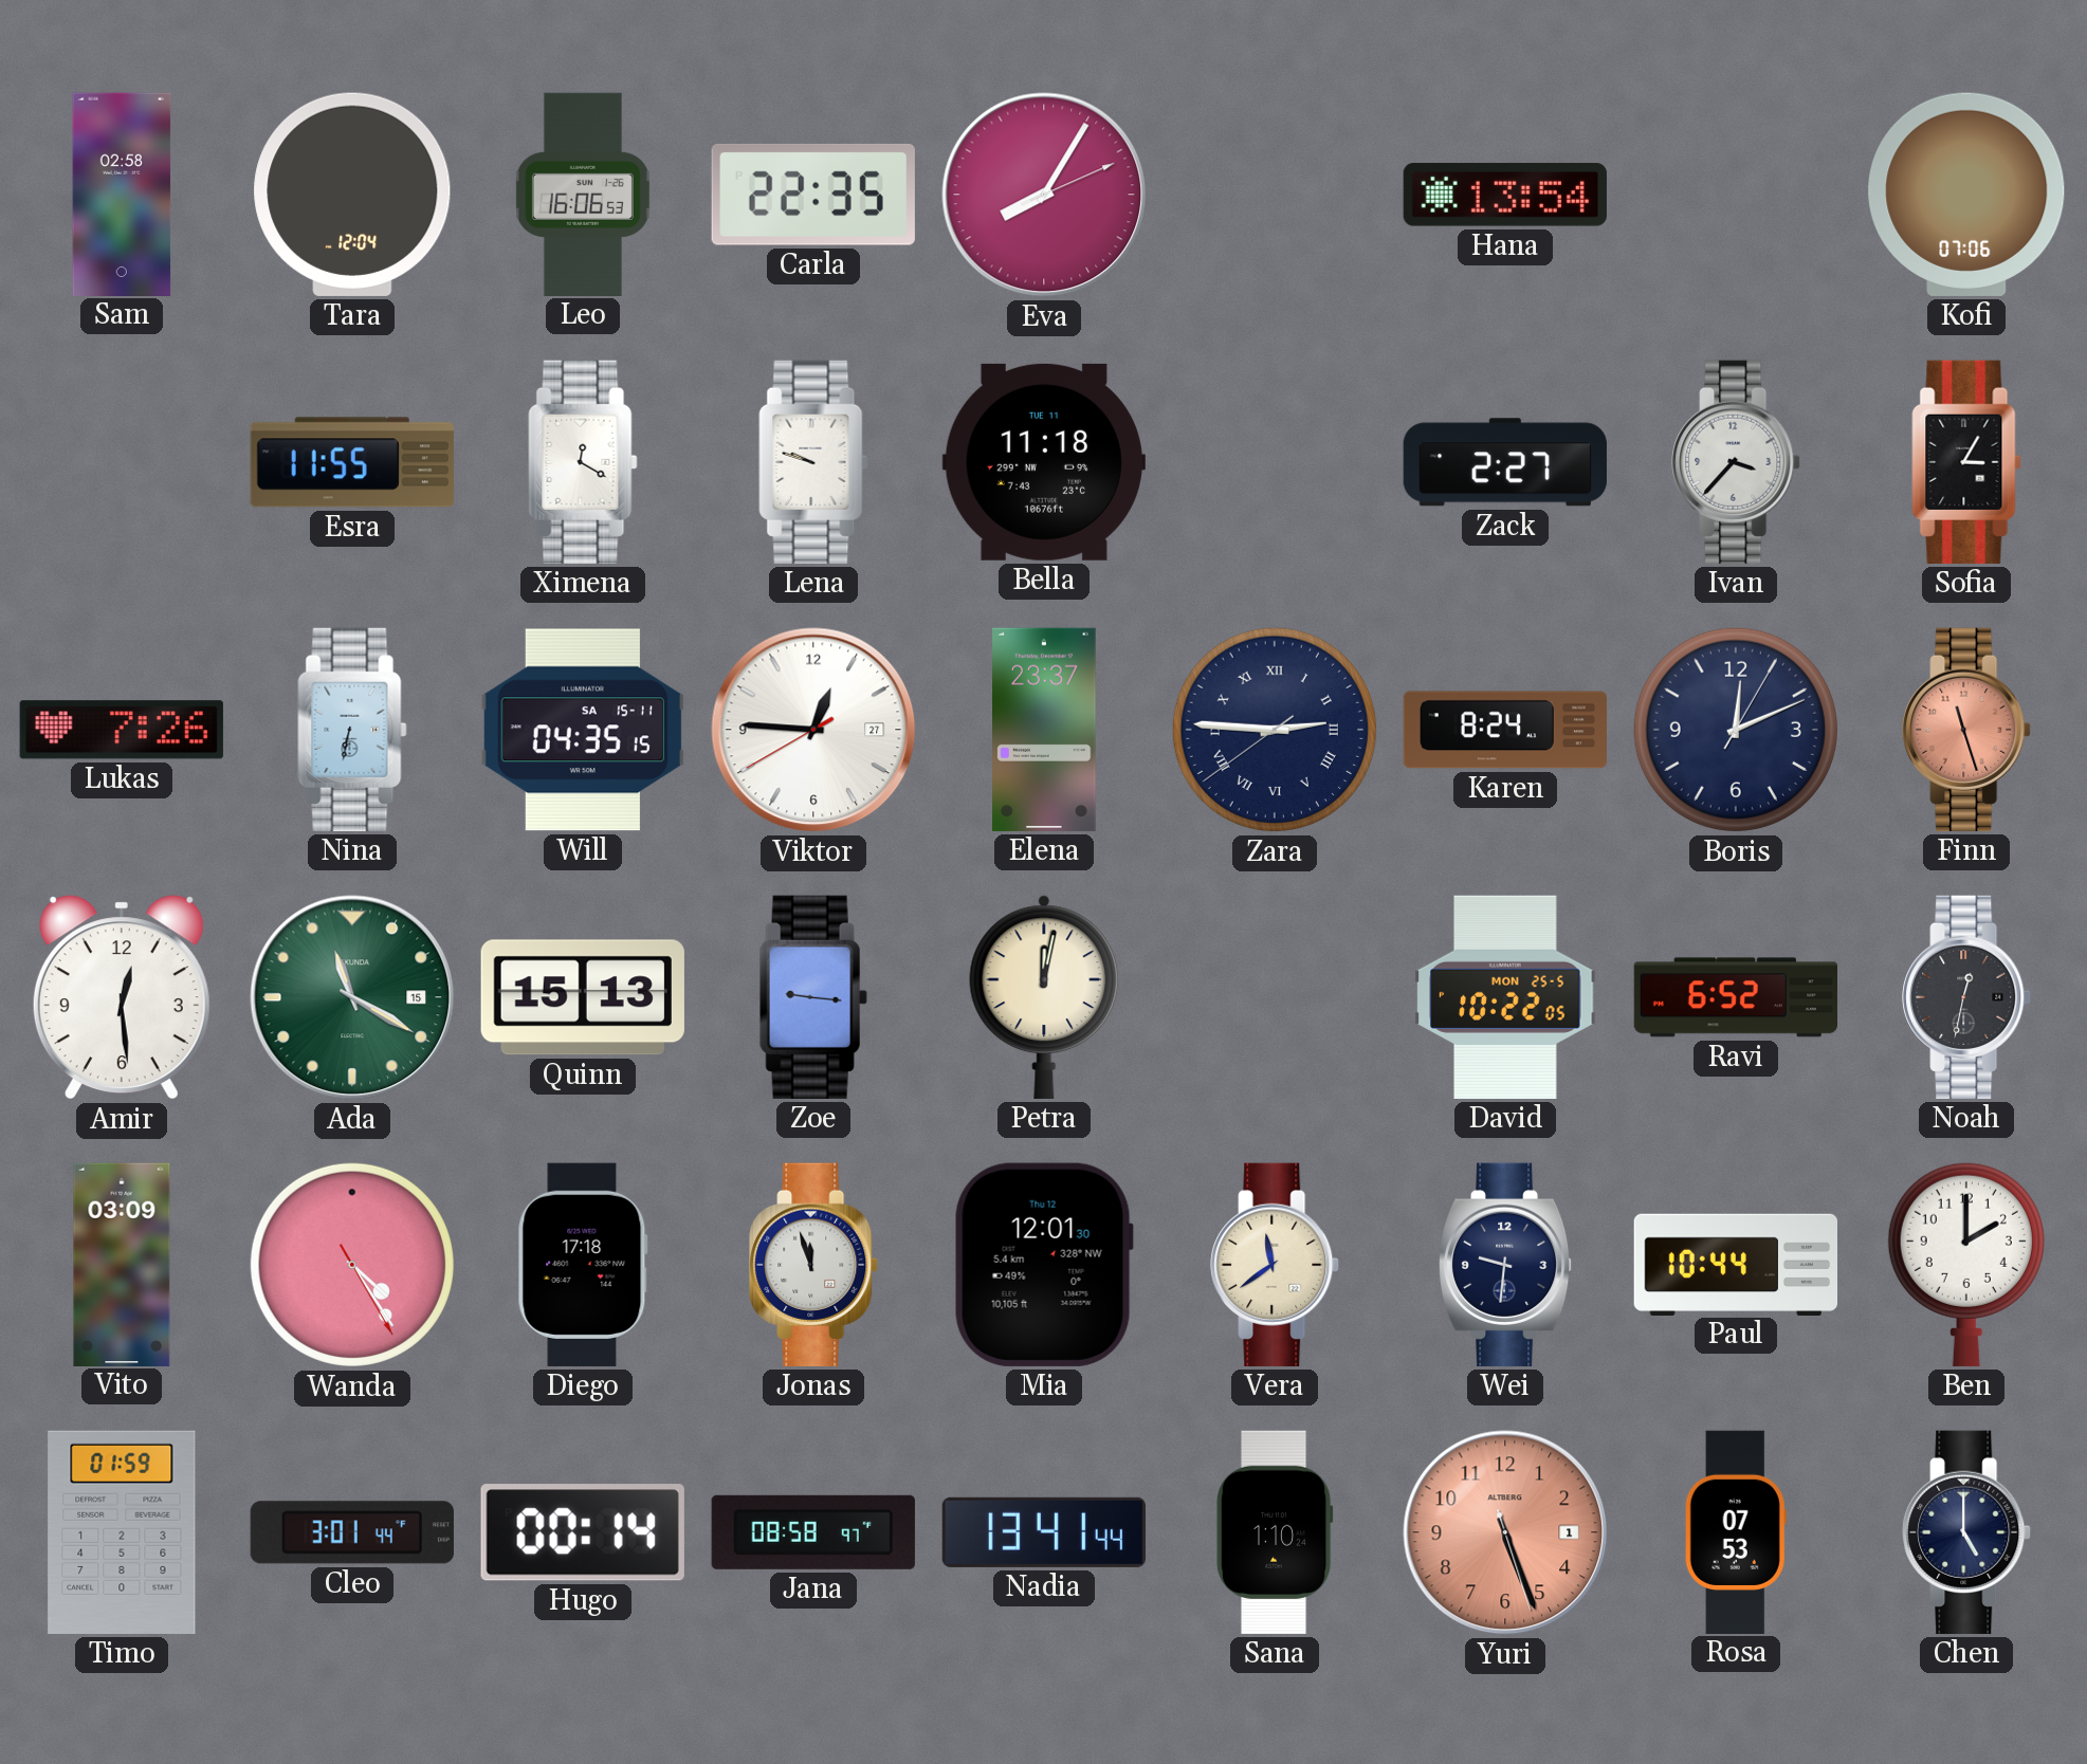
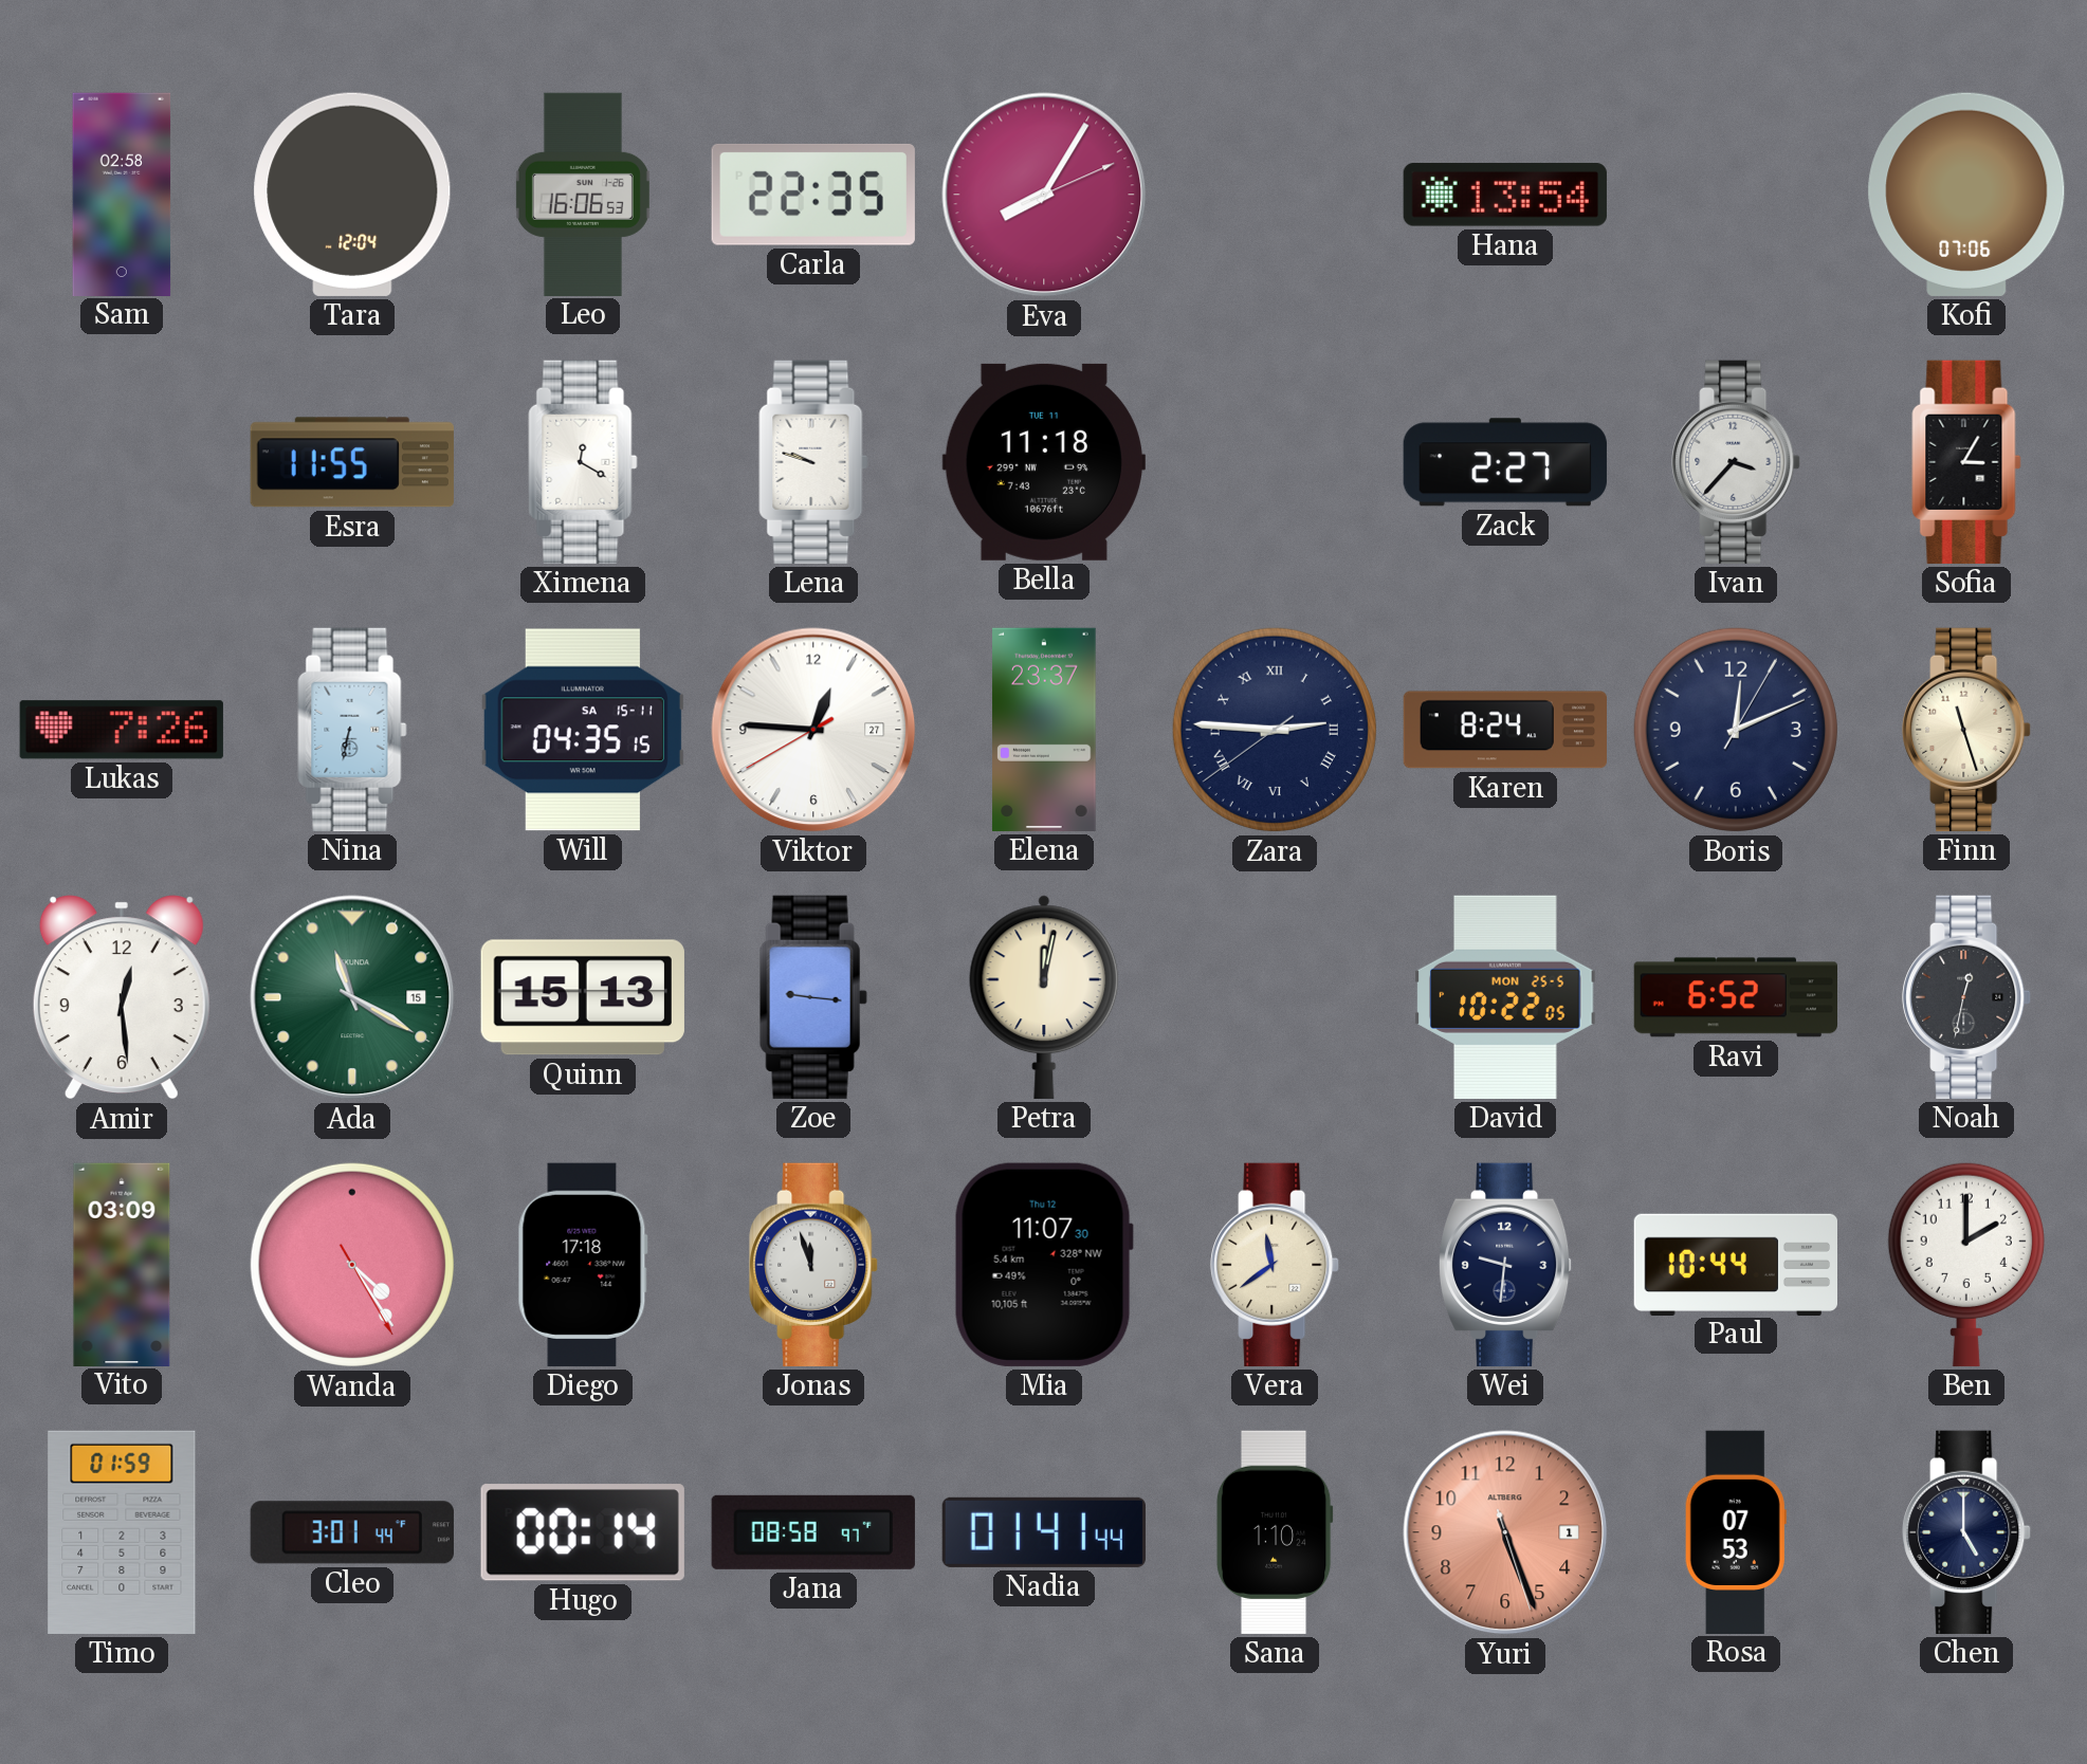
Finn dial: salmon -> cream
Mia: 12:01 -> 11:07
Nadia: 13:41 -> 01:41
